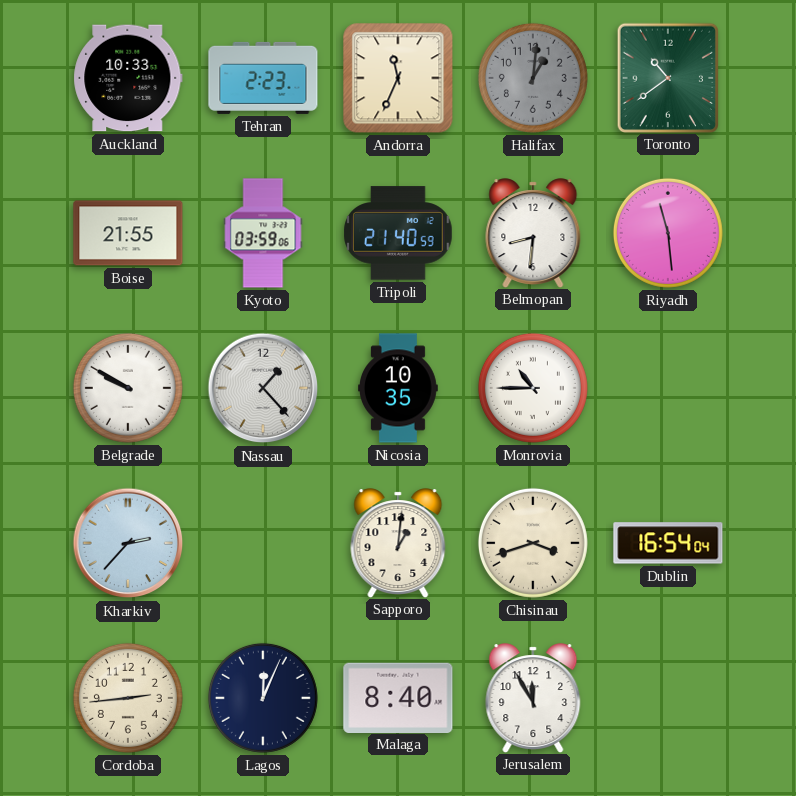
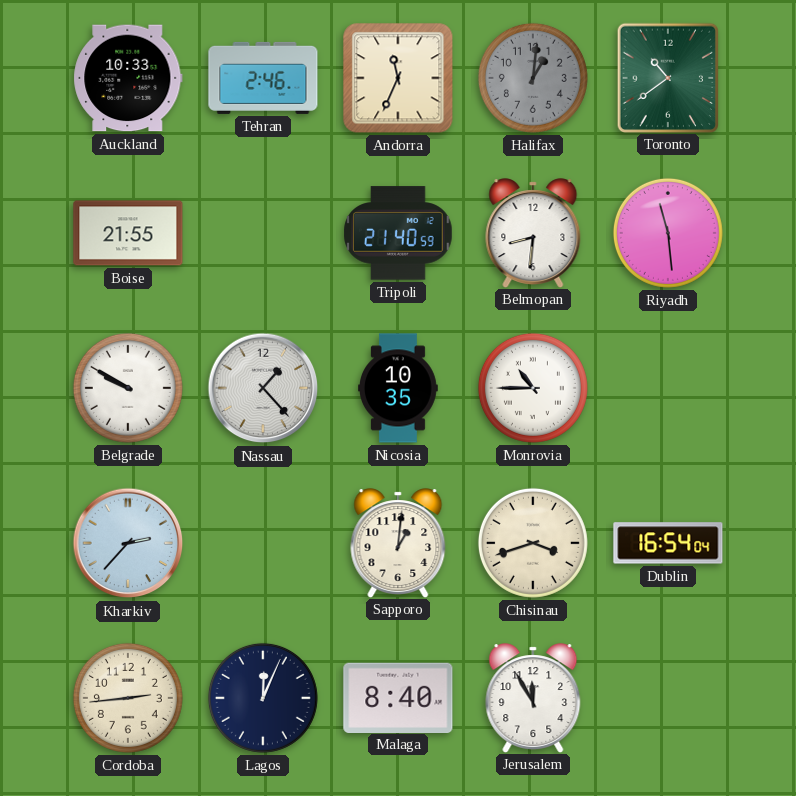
Tehran: 2:23 -> 2:46
Kyoto: 03:59 -> none
